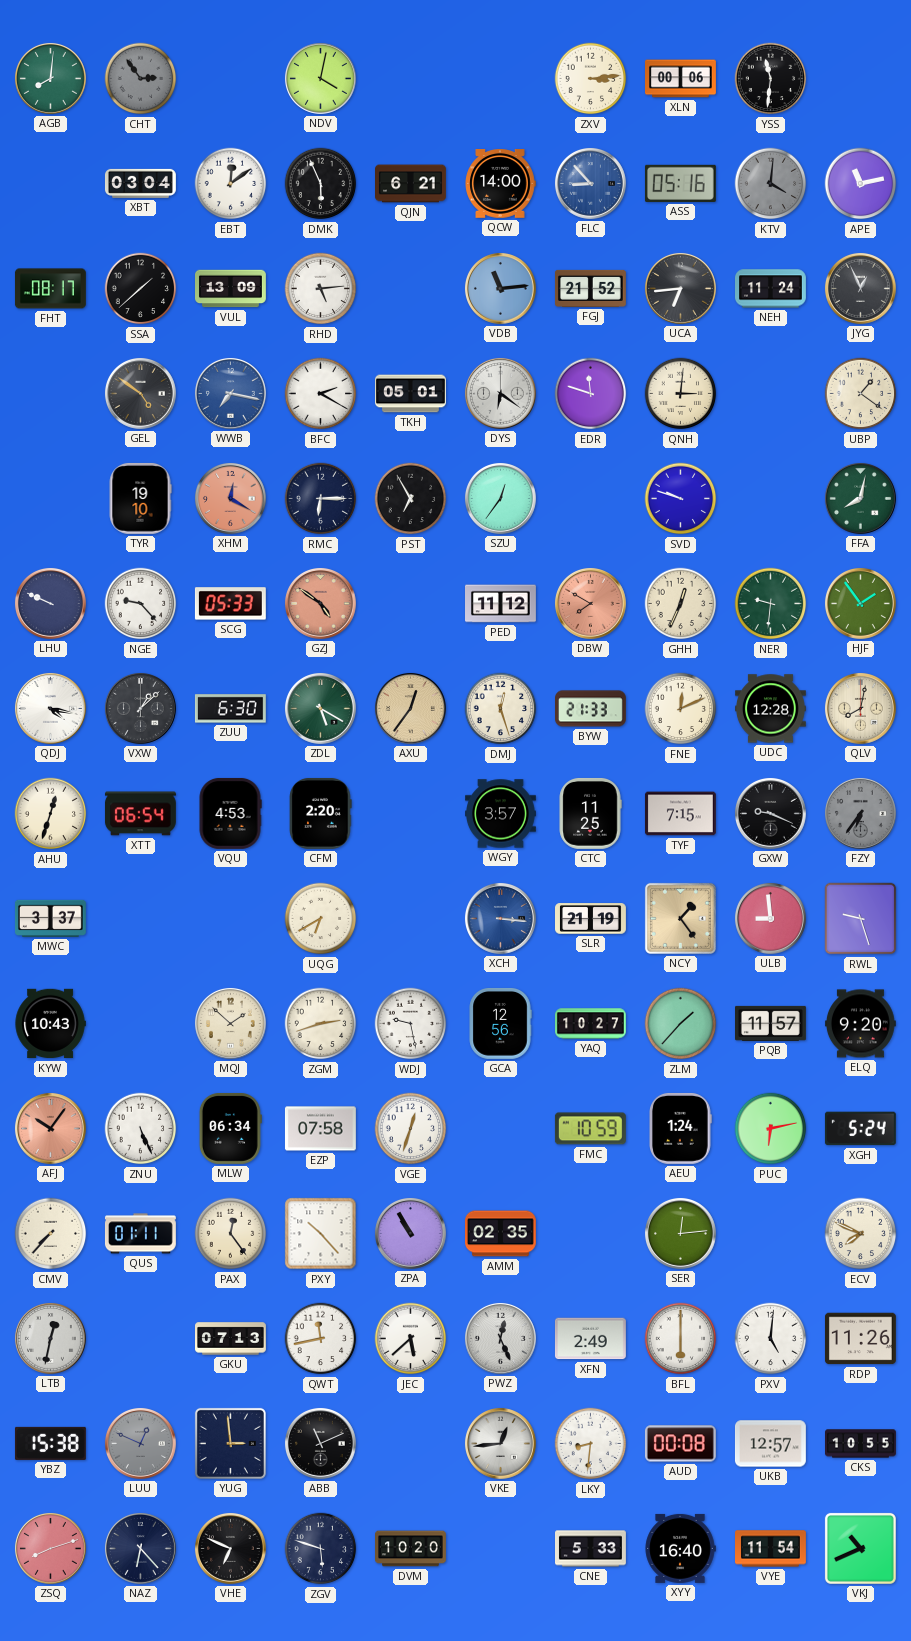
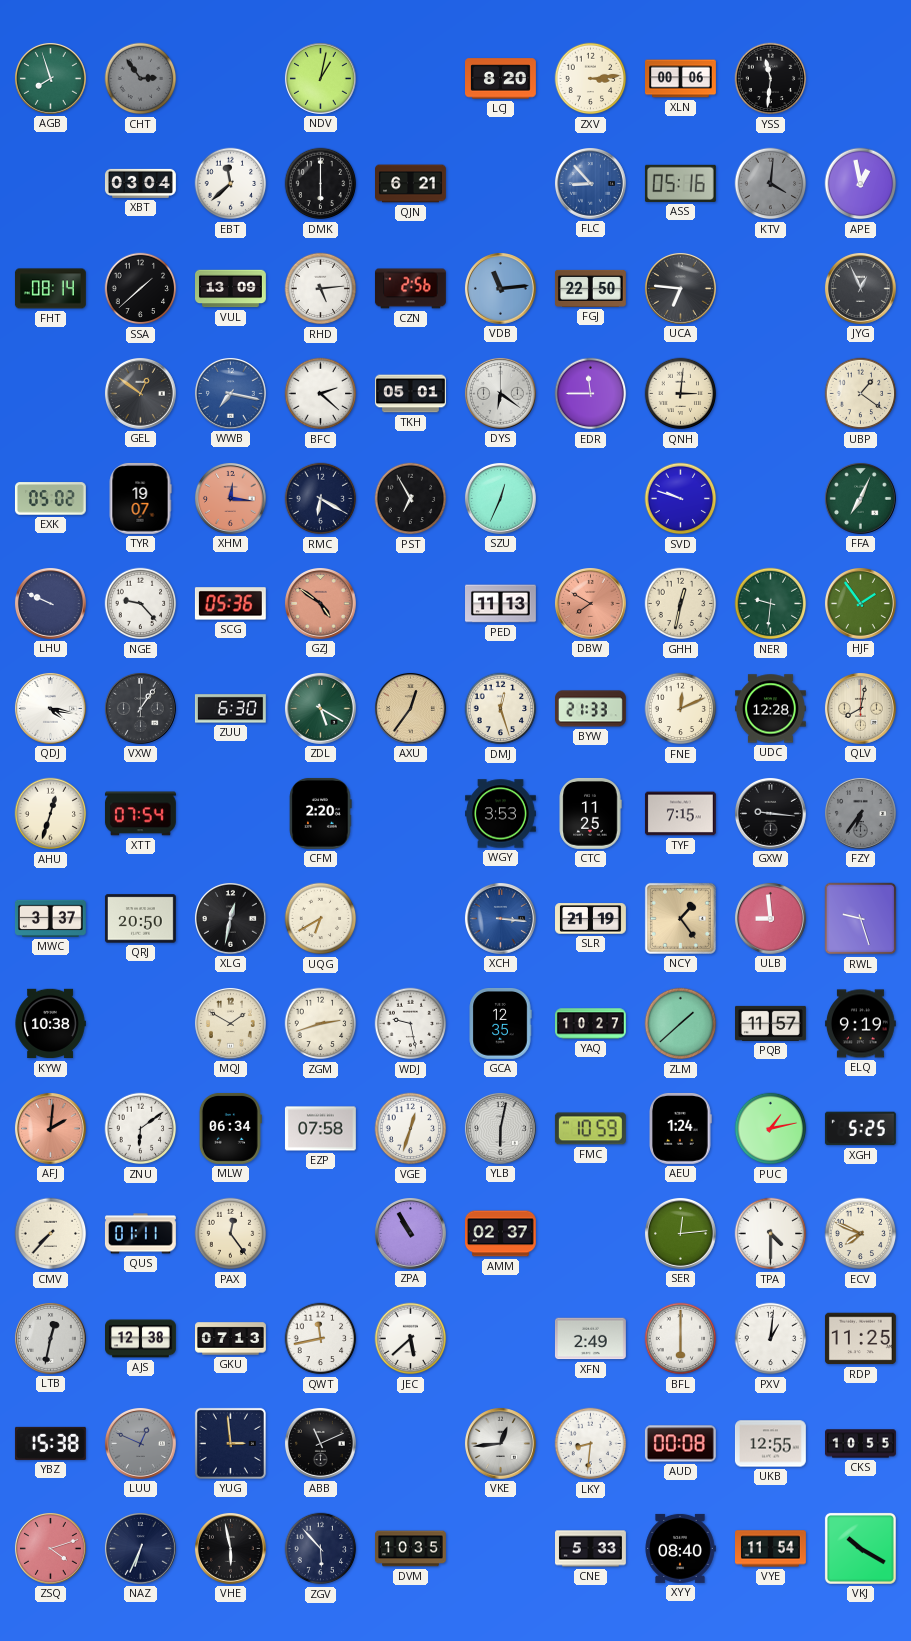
AGB: 8:01 -> 7:57
NDV: 4:02 -> 1:02
LCJ: none -> 8:20
EBT: 12:09 -> 11:38
DMK: 5:56 -> 6:00
QCW: 14:00 -> none
APE: 11:13 -> 12:58
FHT: 08:17 -> 08:14
CZN: none -> 2:56
FGJ: 21:52 -> 22:50
UCA: 6:44 -> 6:46
NEH: 11:24 -> none
GEL: 4:51 -> 12:51
BFC: 2:20 -> 2:22
EDR: 11:48 -> 11:45
EXK: none -> 05:02
TYR: 19:10 -> 19:07
XHM: 12:20 -> 12:16
RMC: 6:15 -> 6:20
SZU: 12:36 -> 12:34
FFA: 8:02 -> 7:04
SCG: 05:33 -> 05:36
PED: 11:12 -> 11:13
GHH: 12:34 -> 12:32
VXW: 1:08 -> 1:06
XTT: 06:54 -> 07:54
VQU: 4:53 -> none
WGY: 3:57 -> 3:53
GXW: 9:19 -> 9:16
QRJ: none -> 20:50
XLG: none -> 12:32
KYW: 10:43 -> 10:38
MQJ: 1:52 -> 1:50
GCA: 12:56 -> 12:35
ZLM: 1:37 -> 1:38
ELQ: 9:20 -> 9:19
AFJ: 10:06 -> 2:01
ZNU: 5:26 -> 6:09
YLB: none -> 6:02
PUC: 6:13 -> 1:13
XGH: 5:24 -> 5:25
PXY: 10:23 -> none
AMM: 02:35 -> 02:37
TPA: none -> 4:30
AJS: none -> 12:38
PWZ: 12:26 -> none
PXV: 5:01 -> 1:01
RDP: 11:26 -> 11:25
UKB: 12:57 -> 12:55
ZSQ: 8:12 -> 4:12
NAZ: 6:23 -> 6:34
VHE: 6:49 -> 5:58
ZGV: 5:48 -> 5:53
DVM: 10:20 -> 10:35
XYY: 16:40 -> 08:40
VKJ: 10:41 -> 10:20
